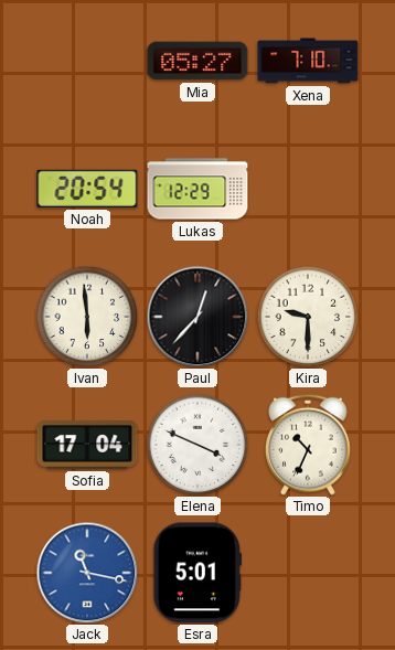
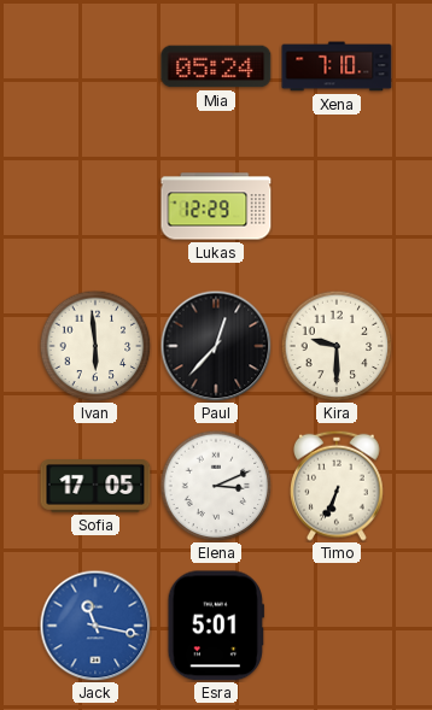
Mia: 05:27 -> 05:24
Noah: 20:54 -> none
Sofia: 17:04 -> 17:05
Elena: 3:49 -> 3:11
Timo: 10:34 -> 6:34
